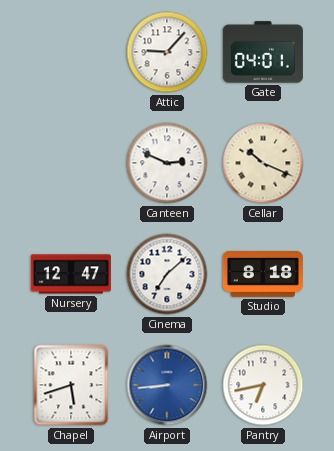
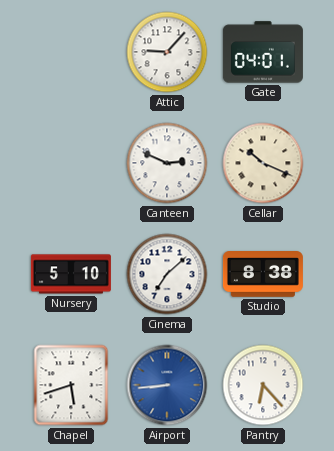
Nursery: 12:47 -> 5:10
Studio: 8:18 -> 8:38
Pantry: 6:43 -> 6:23
